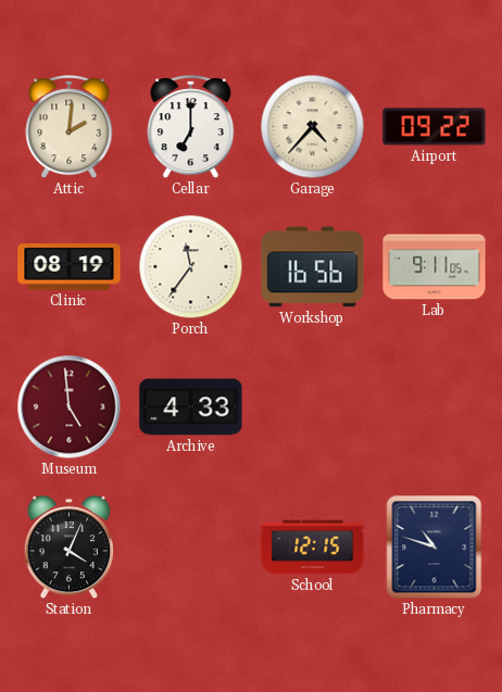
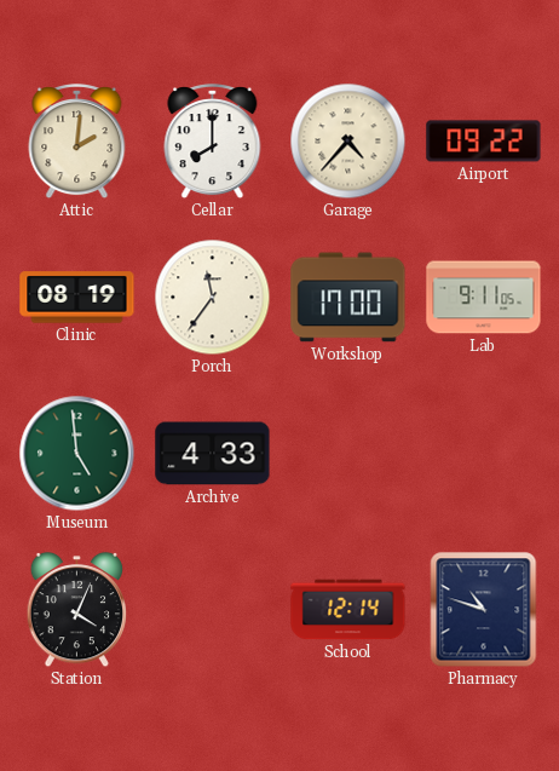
Cellar: 7:00 -> 8:00
Workshop: 16:56 -> 17:00
Museum dial: burgundy -> green
School: 12:15 -> 12:14
